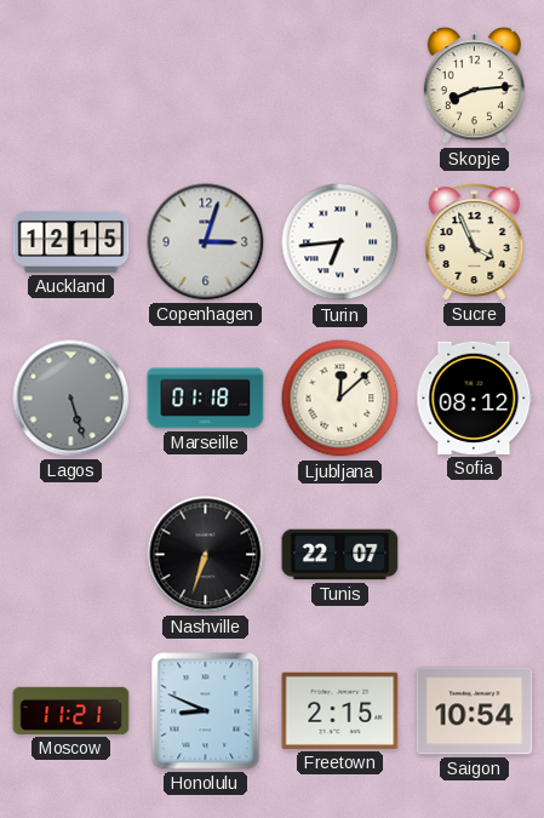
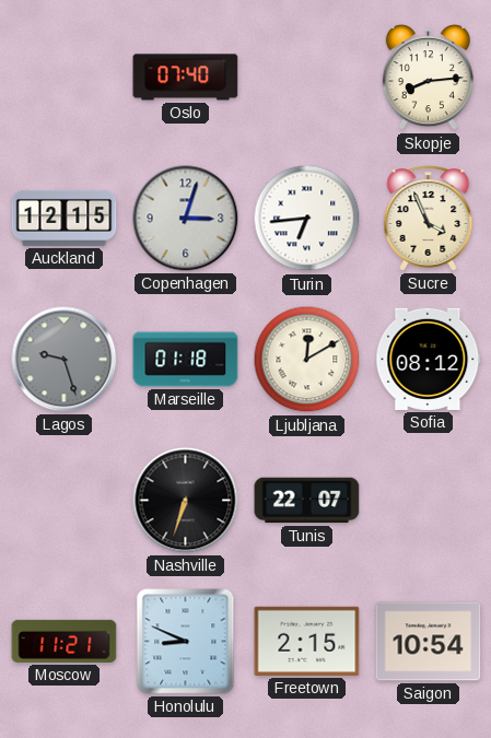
Oslo: none -> 07:40
Lagos: 5:27 -> 9:27
Ljubljana: 12:08 -> 12:10
